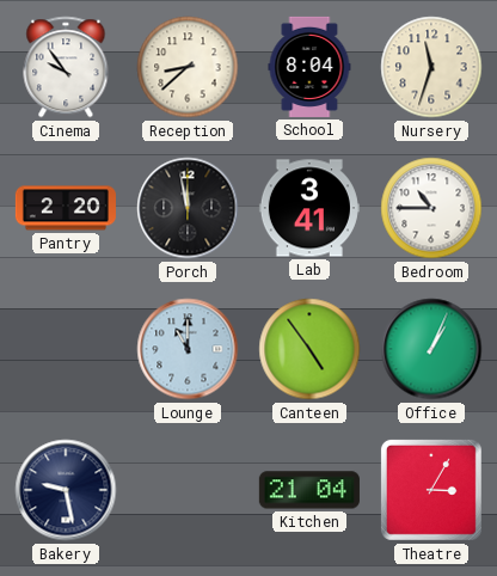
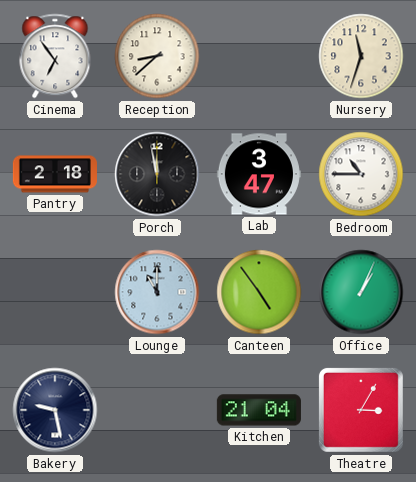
Cinema: 9:54 -> 6:54
School: 8:04 -> none
Pantry: 2:20 -> 2:18
Lab: 3:41 -> 3:47
